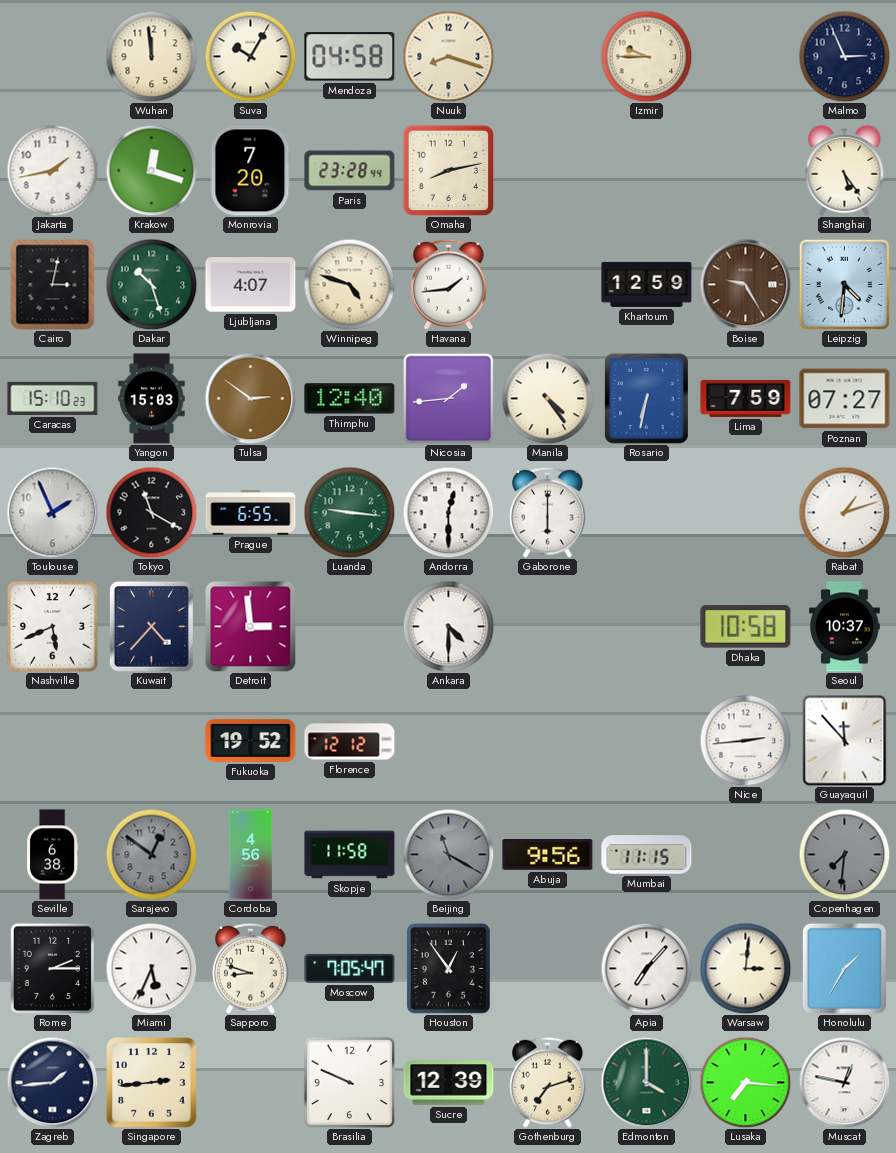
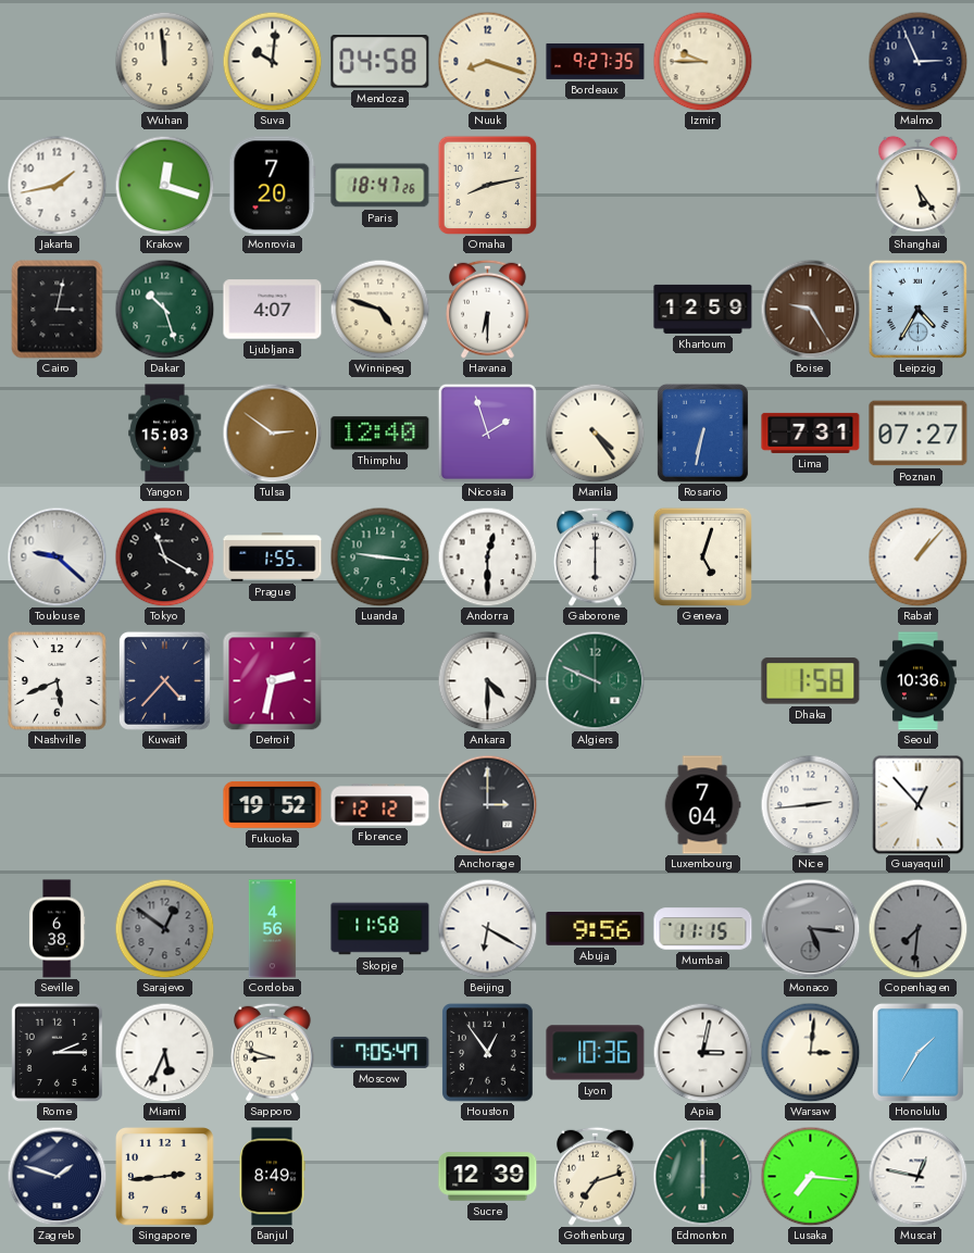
Suva: 10:05 -> 10:01
Bordeaux: none -> 9:27
Paris: 23:28 -> 18:47
Havana: 1:44 -> 6:30
Leipzig: 4:31 -> 4:35
Caracas: 15:10 -> none
Nicosia: 1:44 -> 1:57
Lima: 7:59 -> 7:31
Toulouse: 1:56 -> 9:22
Prague: 6:55 -> 1:55
Geneva: none -> 5:03
Rabat: 1:12 -> 1:07
Detroit: 2:59 -> 2:32
Algiers: none -> 9:49
Dhaka: 10:58 -> 1:58
Seoul: 10:37 -> 10:36
Anchorage: none -> 3:00
Luxembourg: none -> 7:04
Guayaquil: 11:53 -> 12:53
Beijing: 11:20 -> 6:20
Beijing dial: grey -> white
Monaco: none -> 5:16
Lyon: none -> 10:36
Apia: 7:07 -> 3:02
Zagreb: 1:44 -> 1:48
Banjul: none -> 8:49
Brasilia: 9:49 -> none
Edmonton: 4:00 -> 6:00
